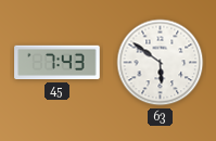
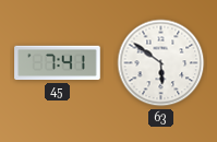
45: 7:43 -> 7:41
